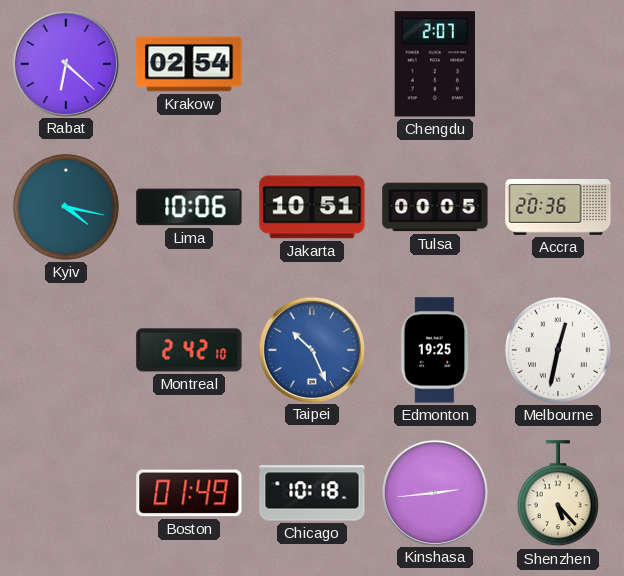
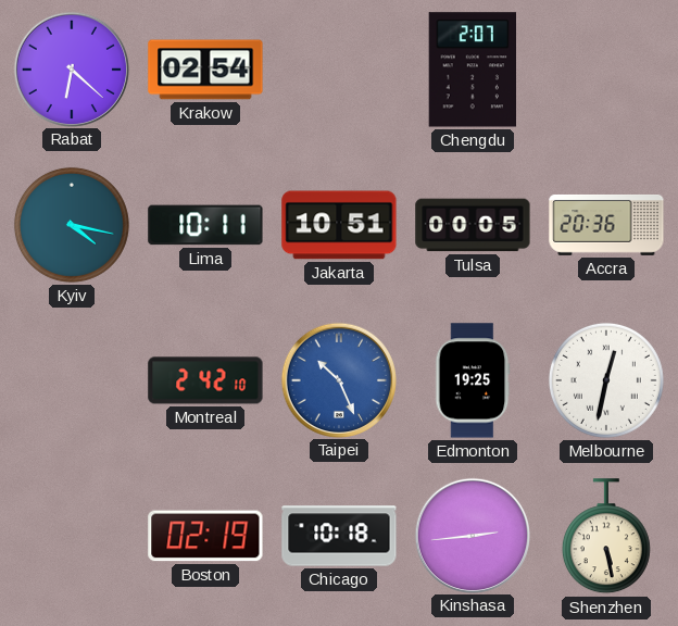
Lima: 10:06 -> 10:11
Boston: 01:49 -> 02:19
Shenzhen: 5:23 -> 5:28
